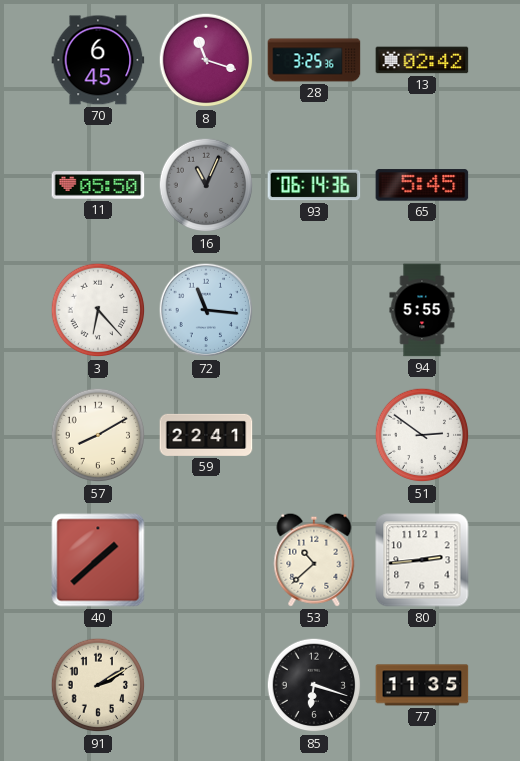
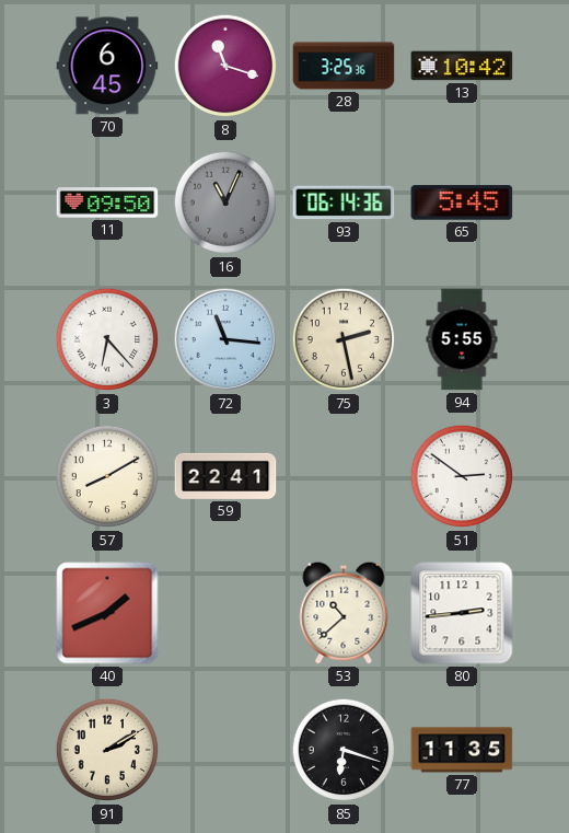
13: 02:42 -> 10:42
11: 05:50 -> 09:50
75: none -> 2:28
40: 1:38 -> 1:41
